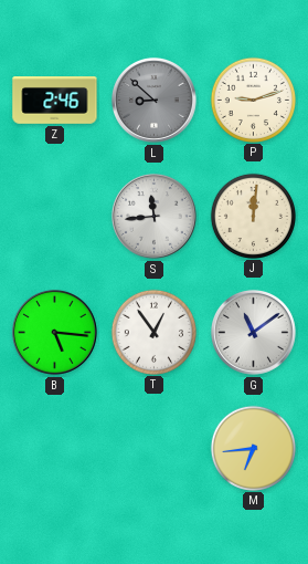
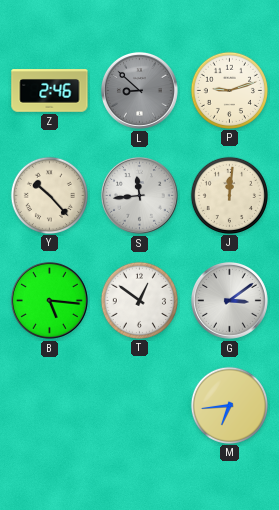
Y: none -> 10:23
T: 12:54 -> 12:51
G: 11:09 -> 3:09
